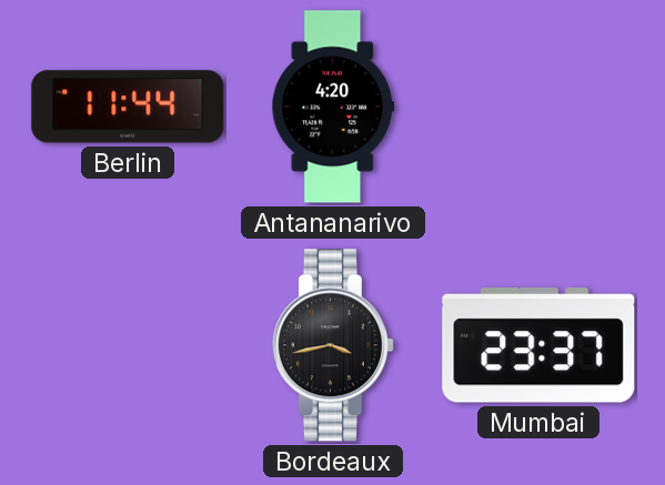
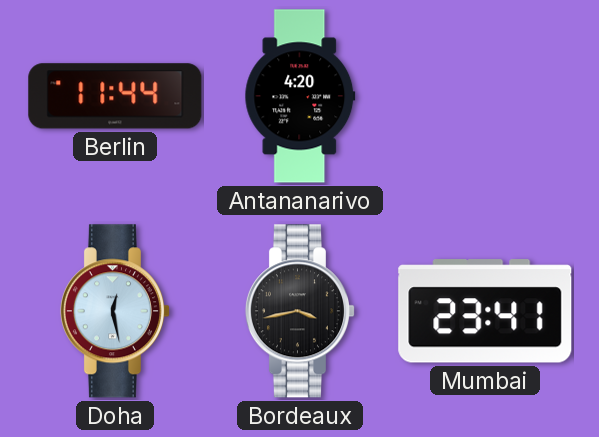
Doha: none -> 12:28
Mumbai: 23:37 -> 23:41
